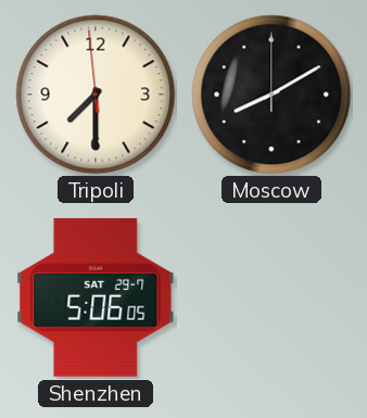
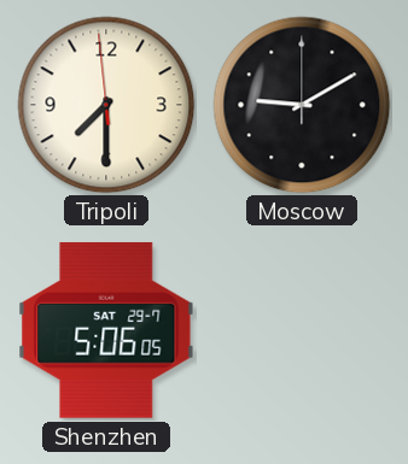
Moscow: 8:10 -> 9:10
